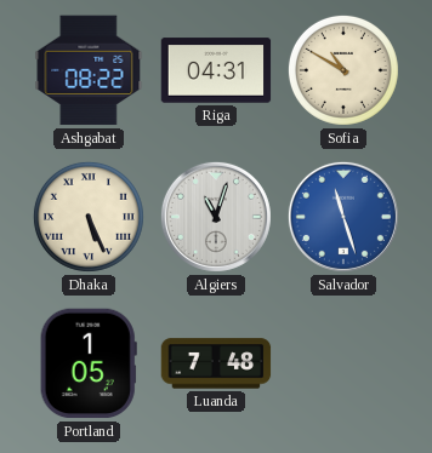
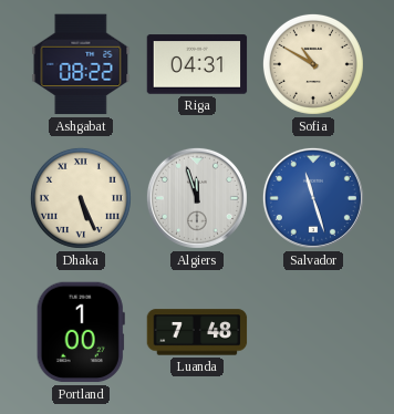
Algiers: 11:03 -> 11:57
Portland: 1:05 -> 1:00
